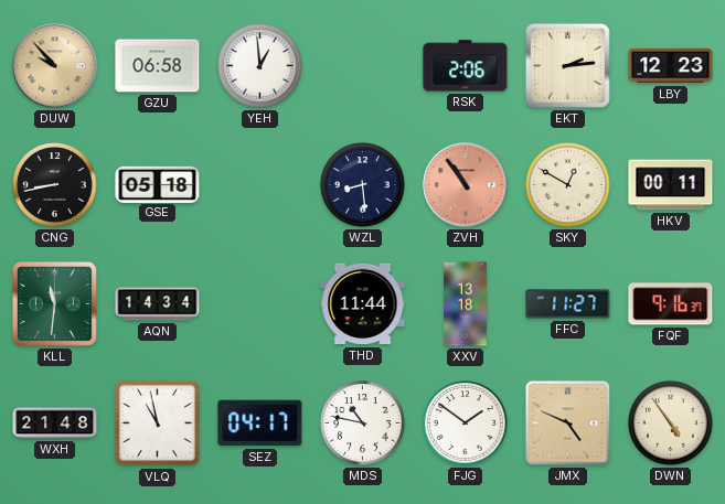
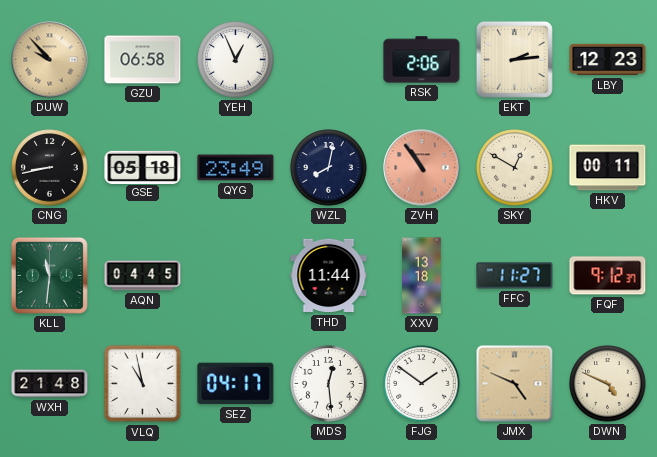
YEH: 12:59 -> 12:56
QYG: none -> 23:49
WZL: 8:29 -> 8:02
AQN: 14:34 -> 04:45
FQF: 9:16 -> 9:12
MDS: 10:47 -> 12:29
DWN: 4:54 -> 4:49
